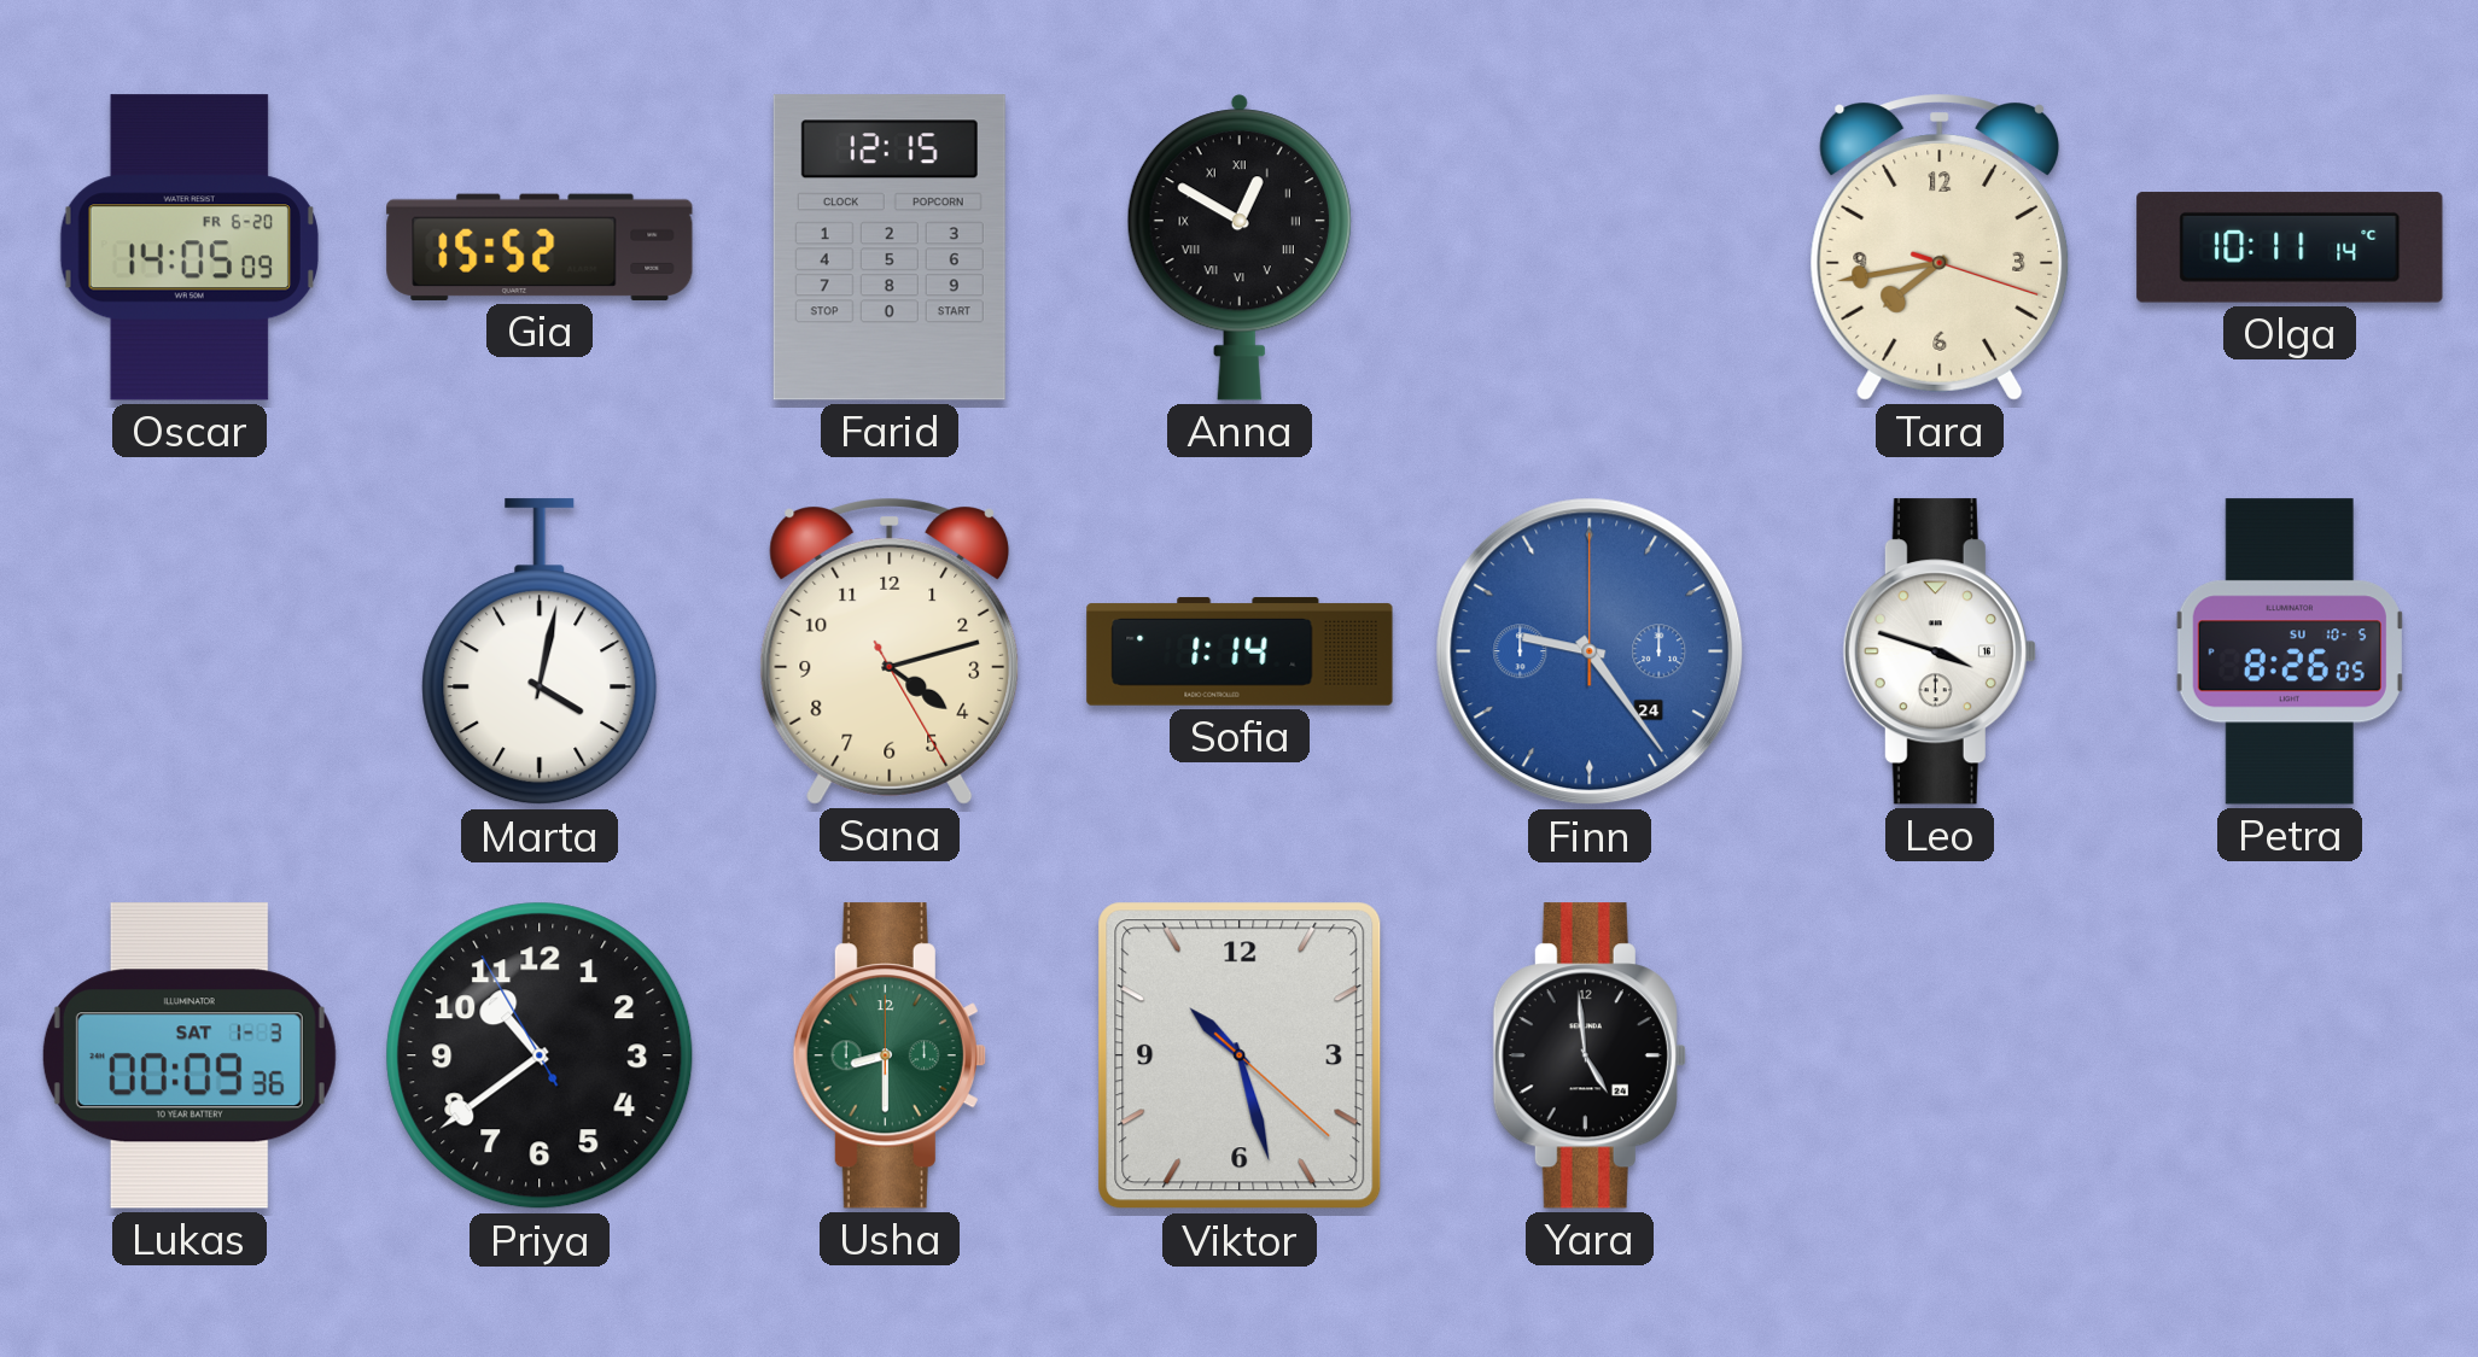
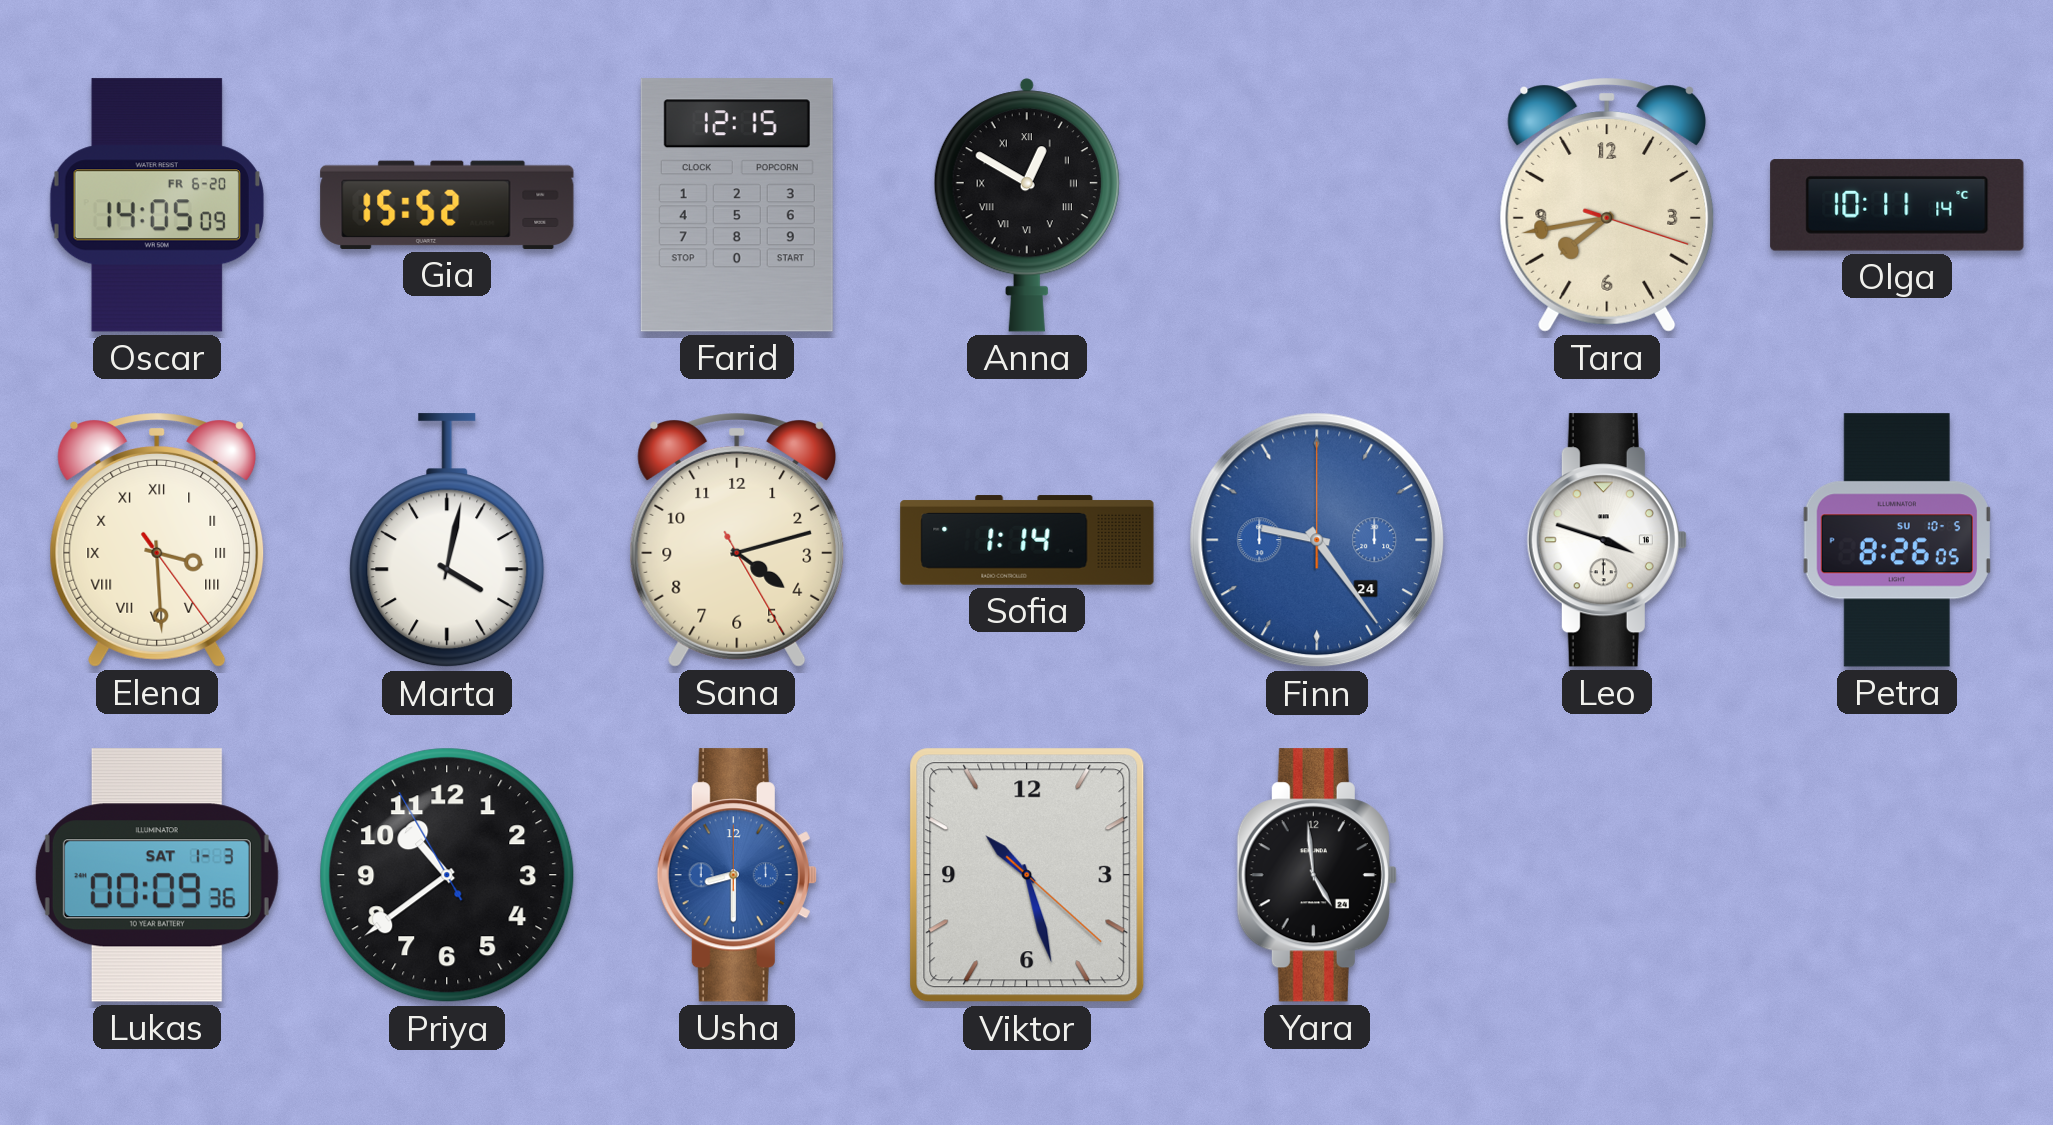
Elena: none -> 3:29
Usha dial: green -> blue
